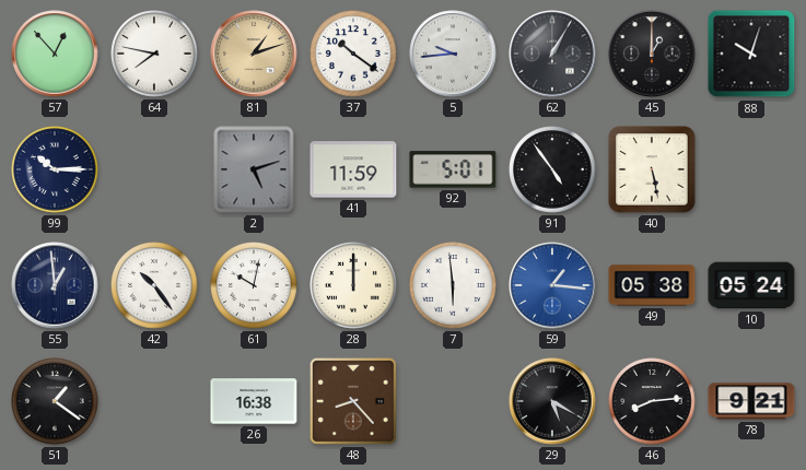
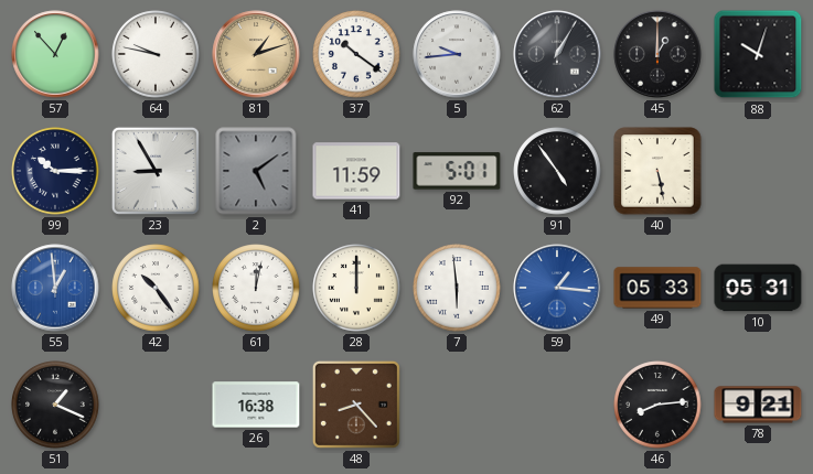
64: 7:47 -> 9:47
23: none -> 8:55
2: 5:12 -> 5:09
55 dial: navy -> blue
61: 10:02 -> 12:02
49: 05:38 -> 05:33
10: 05:24 -> 05:31
51: 1:21 -> 1:19
29: 5:20 -> none
